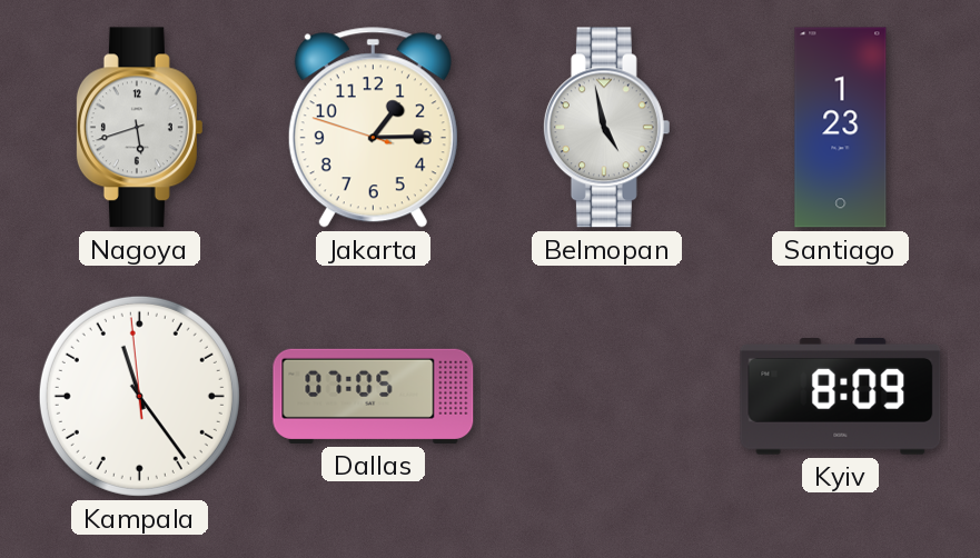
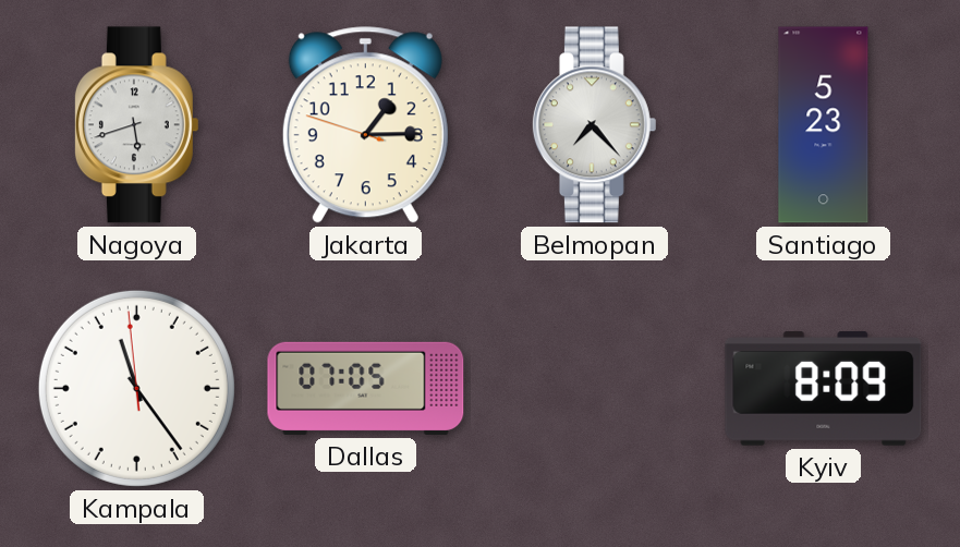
Belmopan: 4:58 -> 7:23
Santiago: 1:23 -> 5:23
